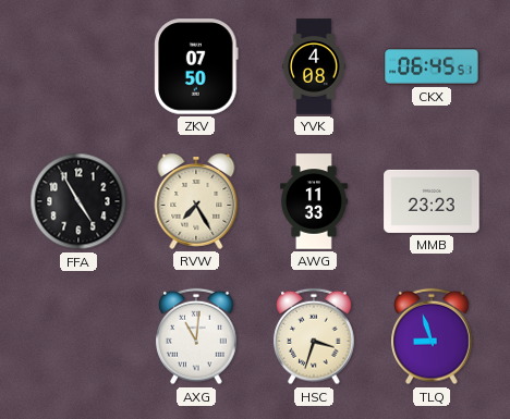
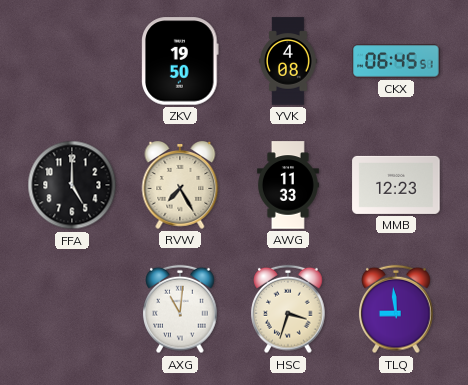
ZKV: 07:50 -> 19:50
FFA: 4:55 -> 5:00
MMB: 23:23 -> 12:23
TLQ: 8:57 -> 8:59
